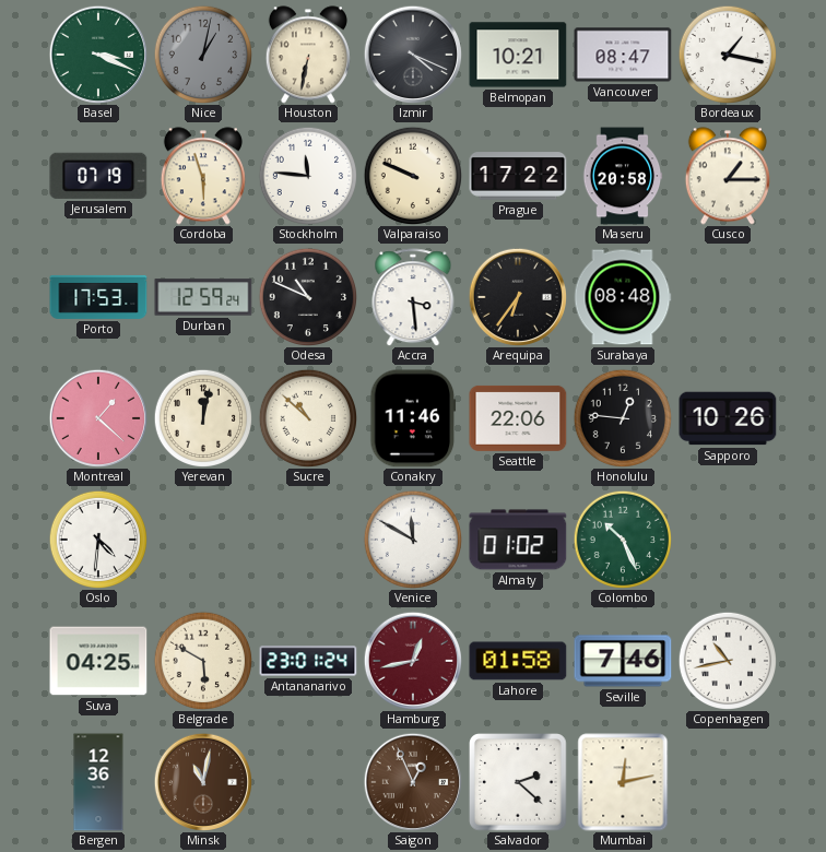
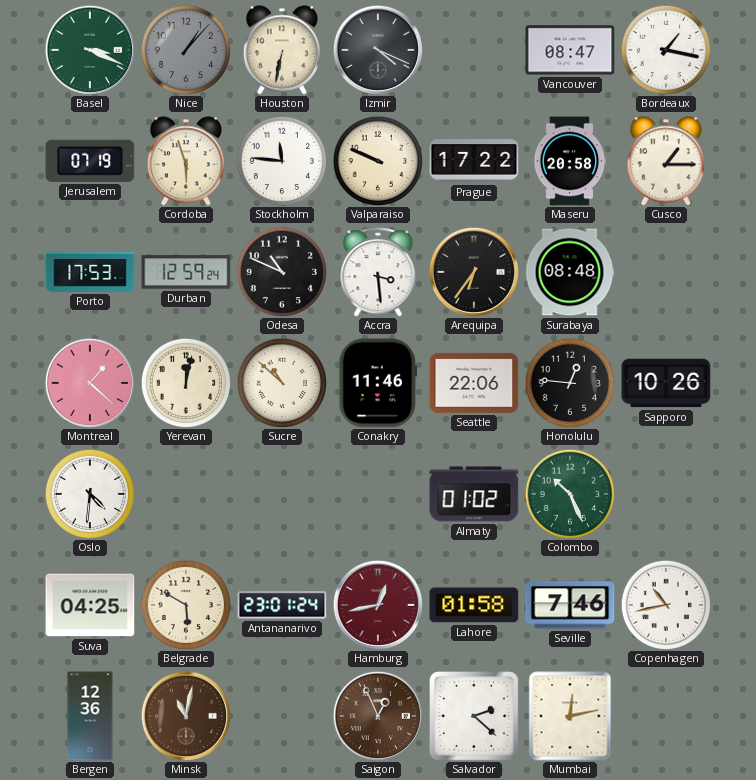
Nice: 1:02 -> 1:07
Belmopan: 10:21 -> none
Venice: 11:50 -> none
